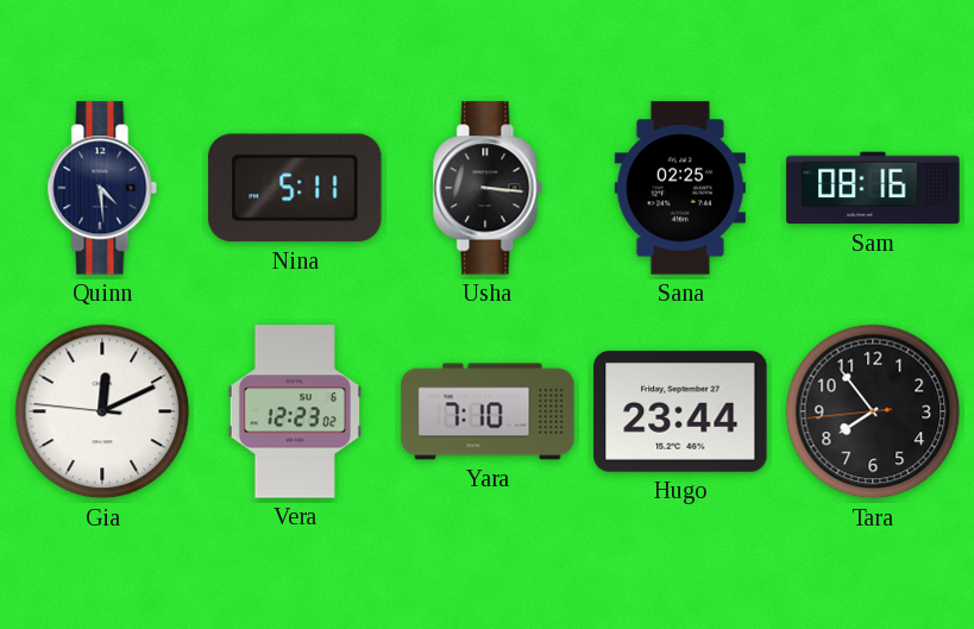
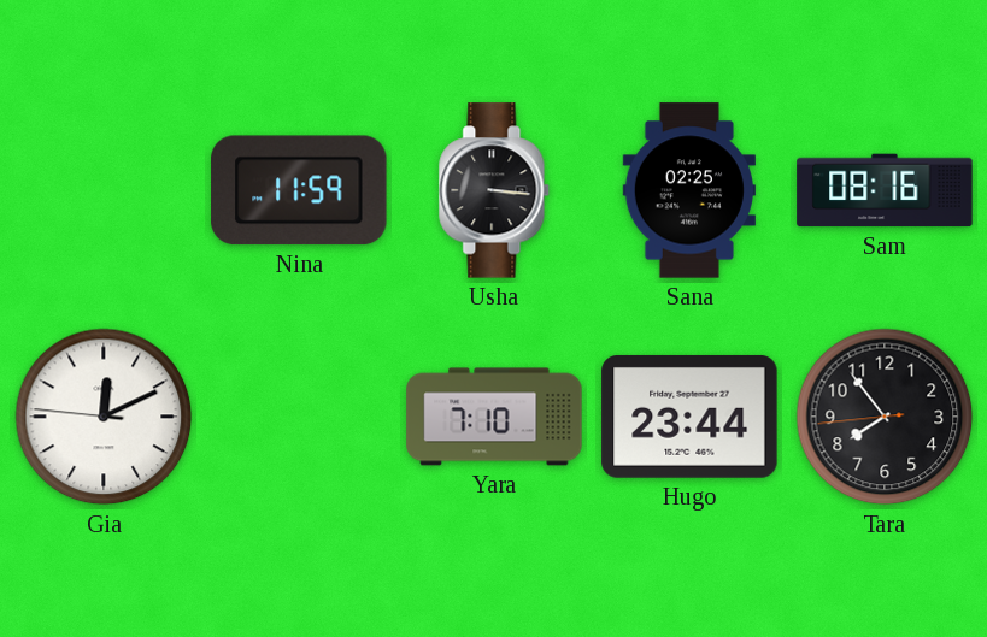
Quinn: 4:29 -> none
Nina: 5:11 -> 11:59
Vera: 12:23 -> none
